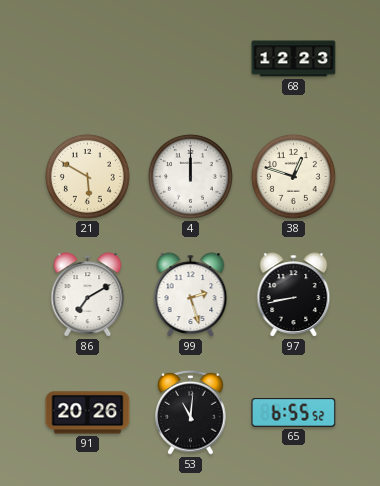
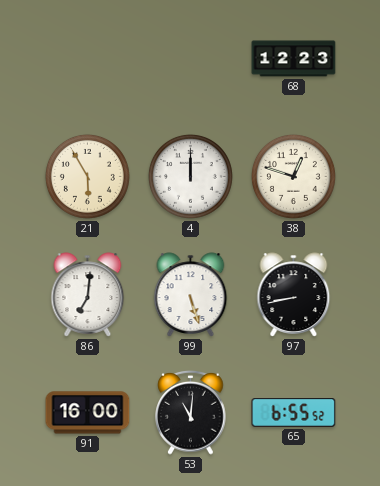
21: 5:50 -> 5:55
86: 7:10 -> 7:01
99: 2:27 -> 5:27
91: 20:26 -> 16:00
